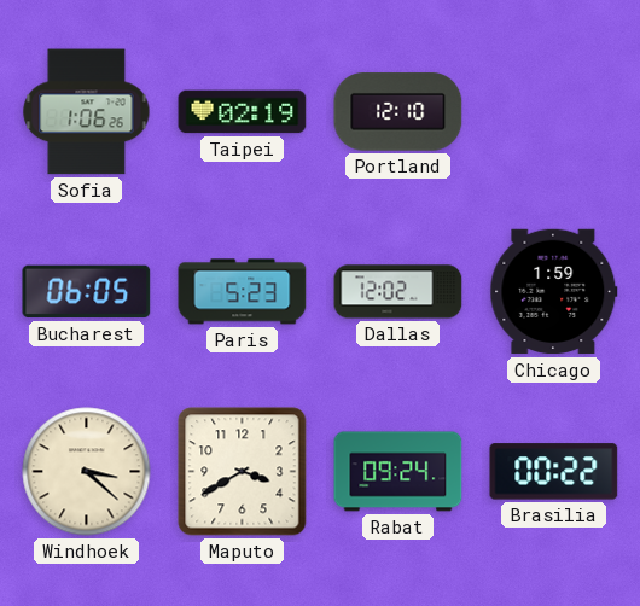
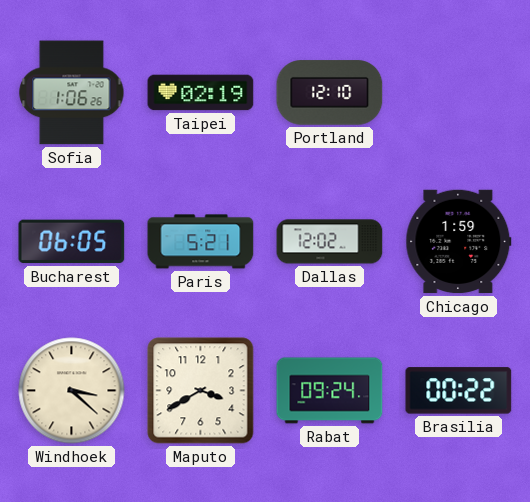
Paris: 5:23 -> 5:21
